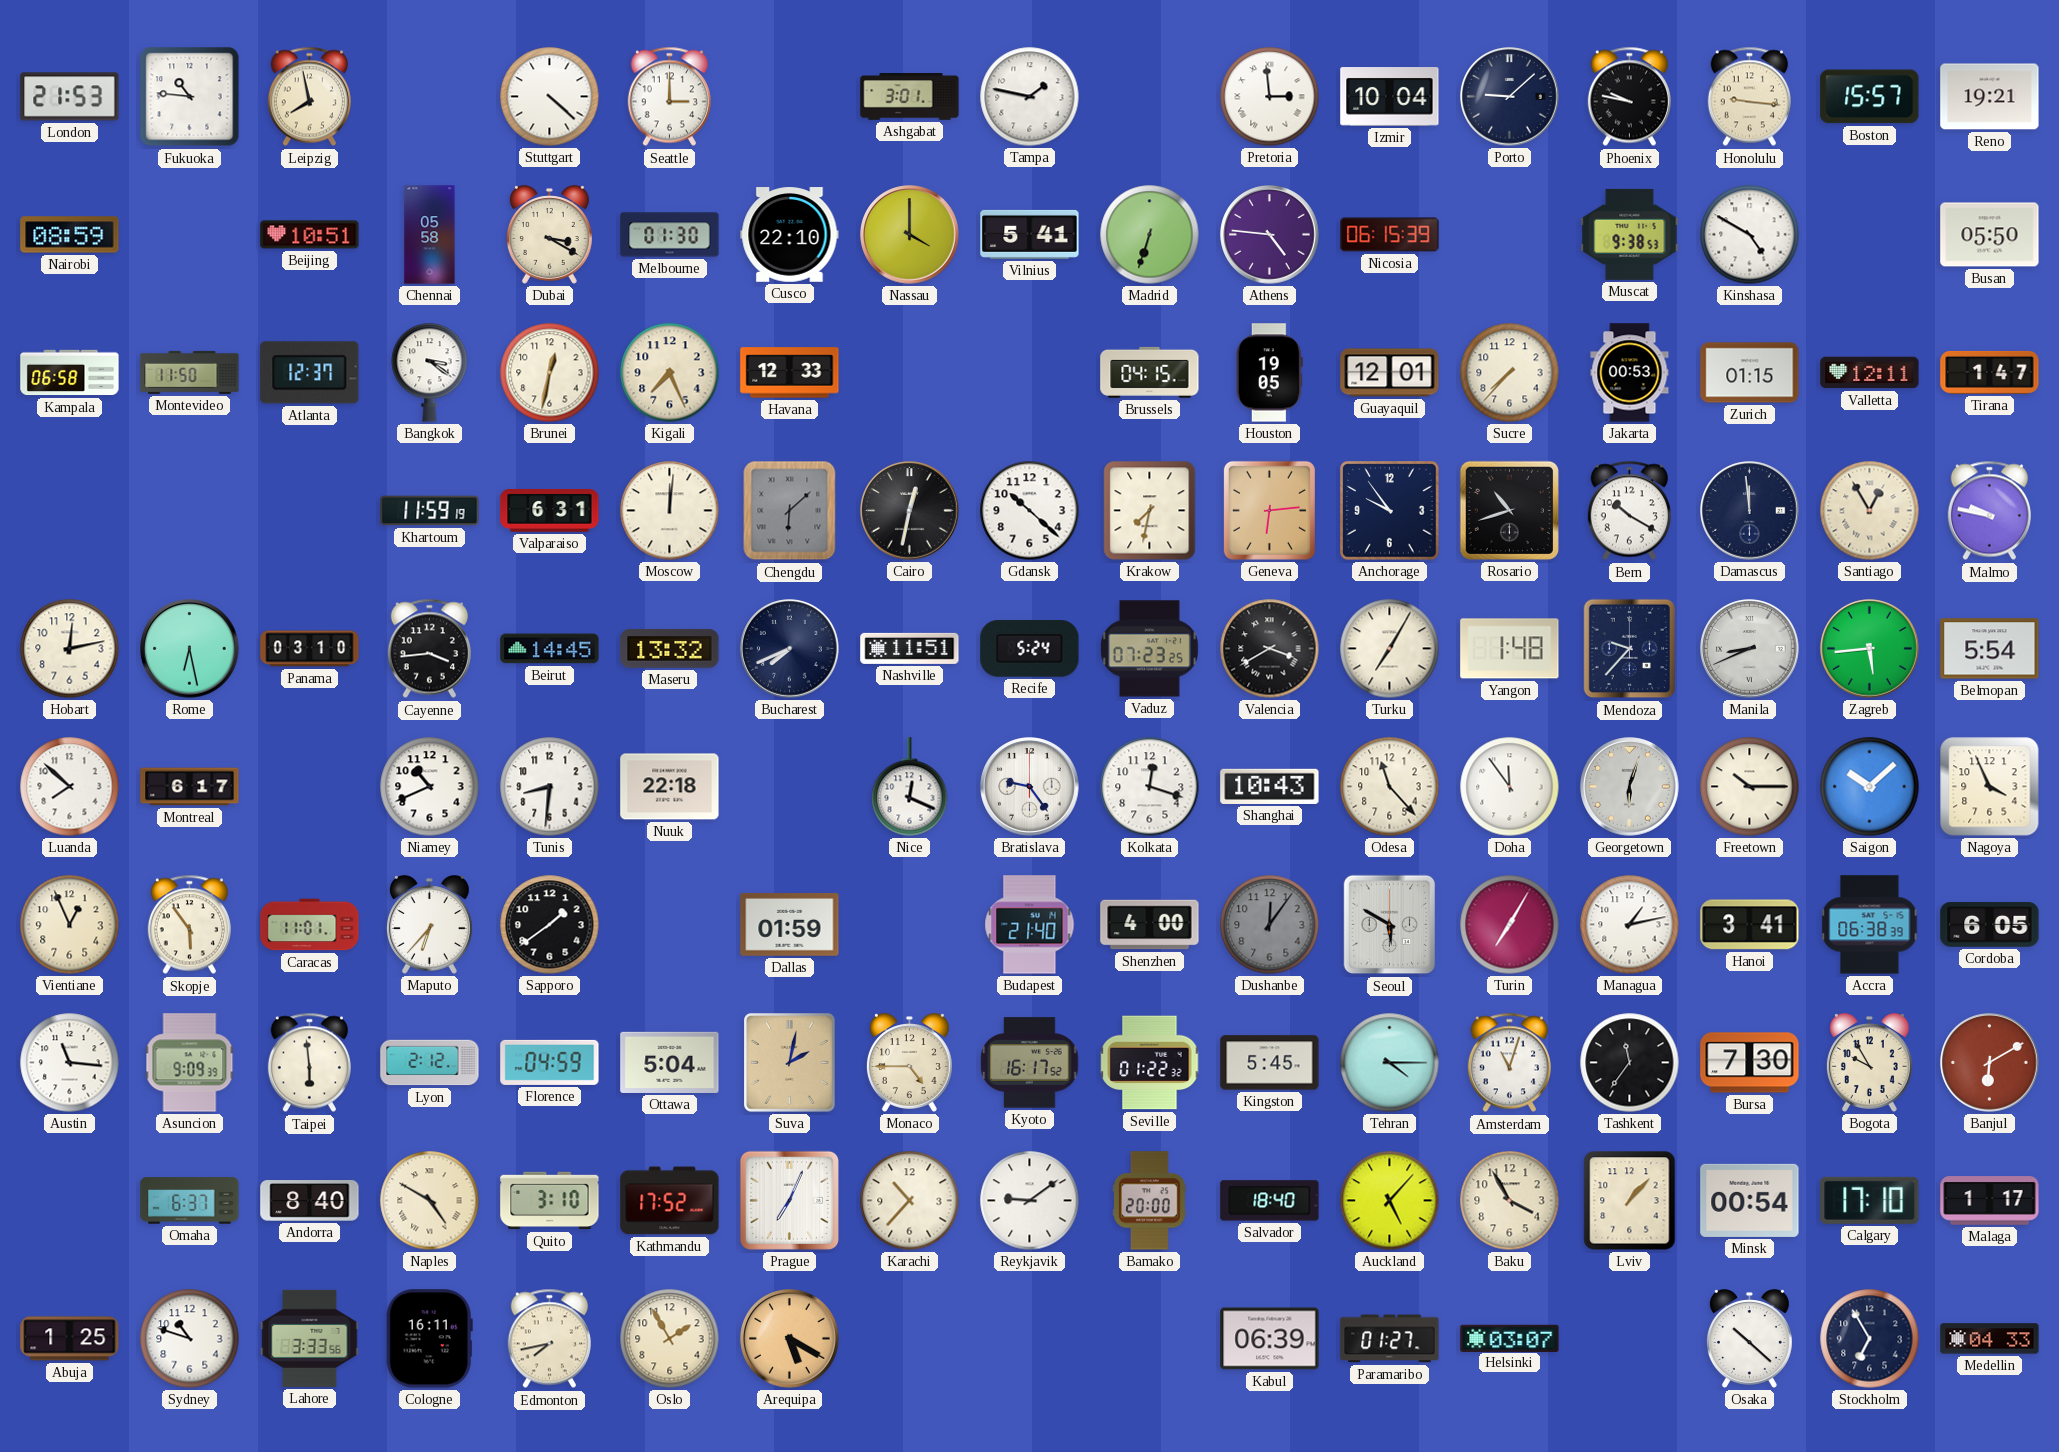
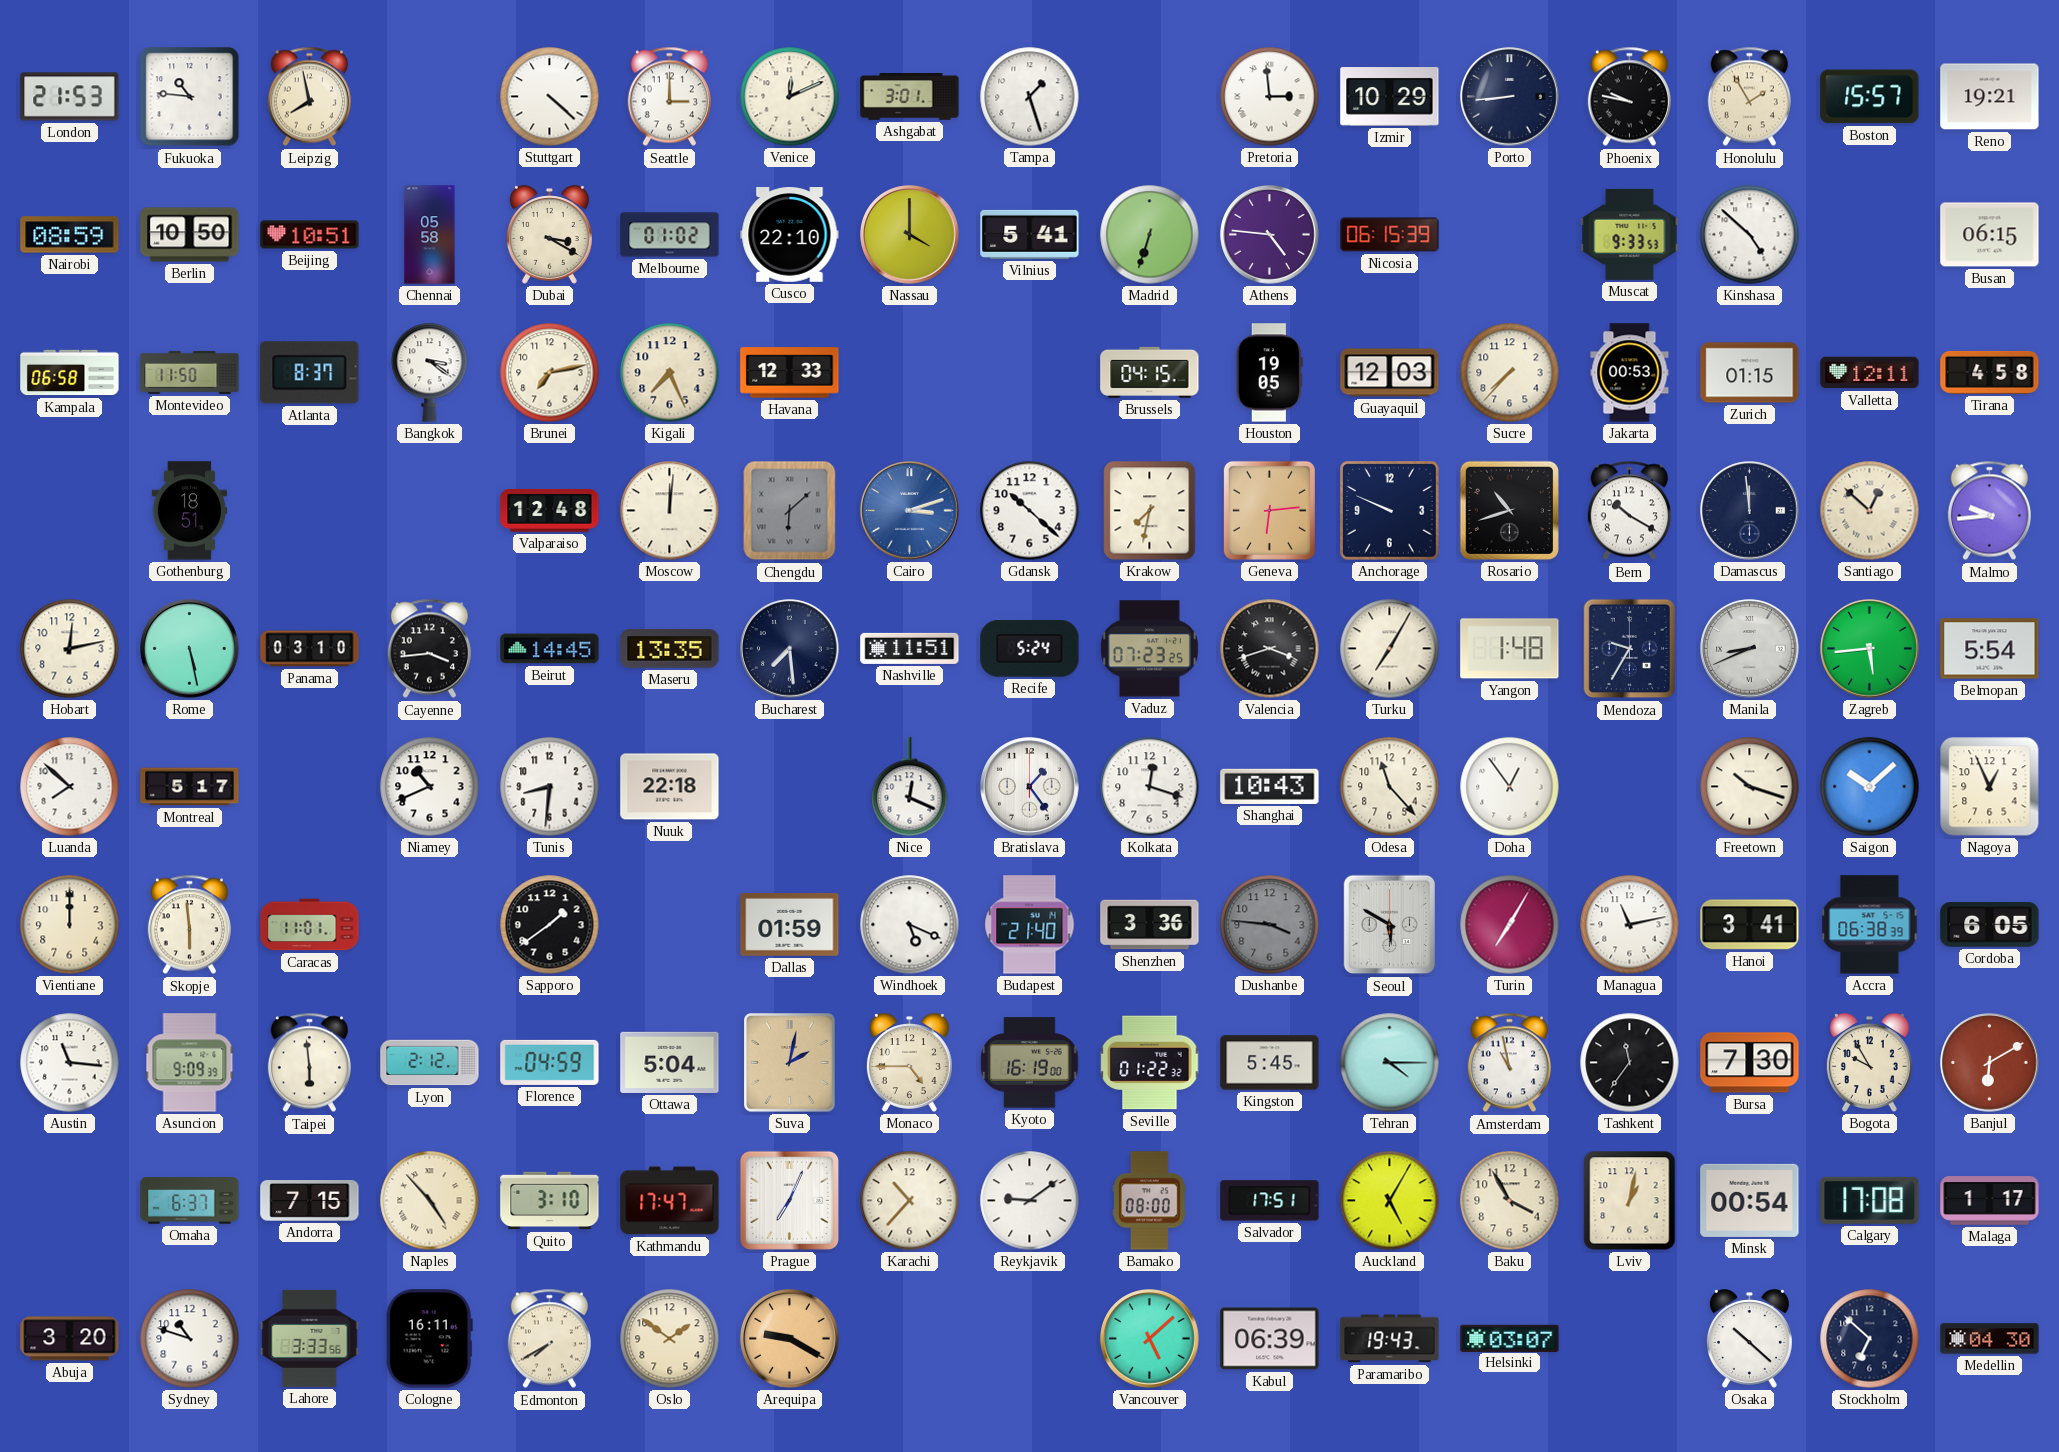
Venice: none -> 12:11
Tampa: 1:47 -> 1:27
Izmir: 10:04 -> 10:29
Porto: 9:08 -> 8:44
Honolulu: 9:16 -> 1:55
Berlin: none -> 10:50
Melbourne: 01:30 -> 01:02
Muscat: 9:38 -> 9:33
Kinshasa: 4:50 -> 4:52
Busan: 05:50 -> 06:15
Atlanta: 12:37 -> 8:37
Brunei: 12:32 -> 7:13
Guayaquil: 12:01 -> 12:03
Tirana: 1:47 -> 4:58
Gothenburg: none -> 18:51
Khartoum: 11:59 -> none
Valparaiso: 6:31 -> 12:48
Cairo: 12:32 -> 3:12
Cairo dial: black -> blue
Anchorage: 9:54 -> 9:49
Santiago: 12:55 -> 12:52
Malmo: 9:47 -> 9:44
Rome: 6:28 -> 5:28
Maseru: 13:32 -> 13:35
Bucharest: 7:41 -> 7:29
Valencia: 3:40 -> 3:42
Mendoza: 9:37 -> 9:35
Montreal: 6:17 -> 5:17
Bratislava: 9:24 -> 1:24
Doha: 11:54 -> 12:54
Georgetown: 6:03 -> none
Freetown: 10:15 -> 10:18
Nagoya: 3:56 -> 12:56
Vientiane: 12:56 -> 12:00
Skopje: 5:54 -> 5:59
Maputo: 6:37 -> none
Windhoek: none -> 5:19
Shenzhen: 4:00 -> 3:36
Dushanbe: 12:06 -> 3:46
Managua: 1:13 -> 11:13
Kyoto: 16:17 -> 16:19
Amsterdam: 11:03 -> 10:58
Andorra: 8:40 -> 7:15
Naples: 4:50 -> 4:53
Kathmandu: 17:52 -> 17:47
Bamako: 20:00 -> 08:00
Salvador: 18:40 -> 17:51
Auckland: 5:07 -> 5:05
Lviv: 1:07 -> 1:02
Calgary: 17:10 -> 17:08
Abuja: 1:25 -> 3:20
Edmonton: 7:43 -> 7:40
Oslo: 1:55 -> 1:51
Arequipa: 5:20 -> 9:20
Vancouver: none -> 5:08
Paramaribo: 01:27 -> 19:43
Stockholm: 6:55 -> 6:52
Medellin: 04:33 -> 04:30
